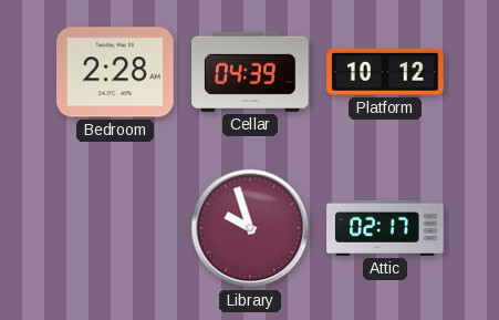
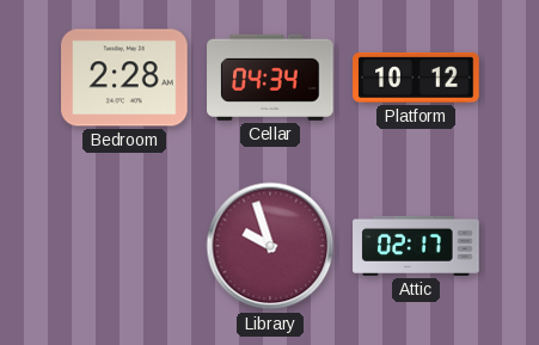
Cellar: 04:39 -> 04:34
